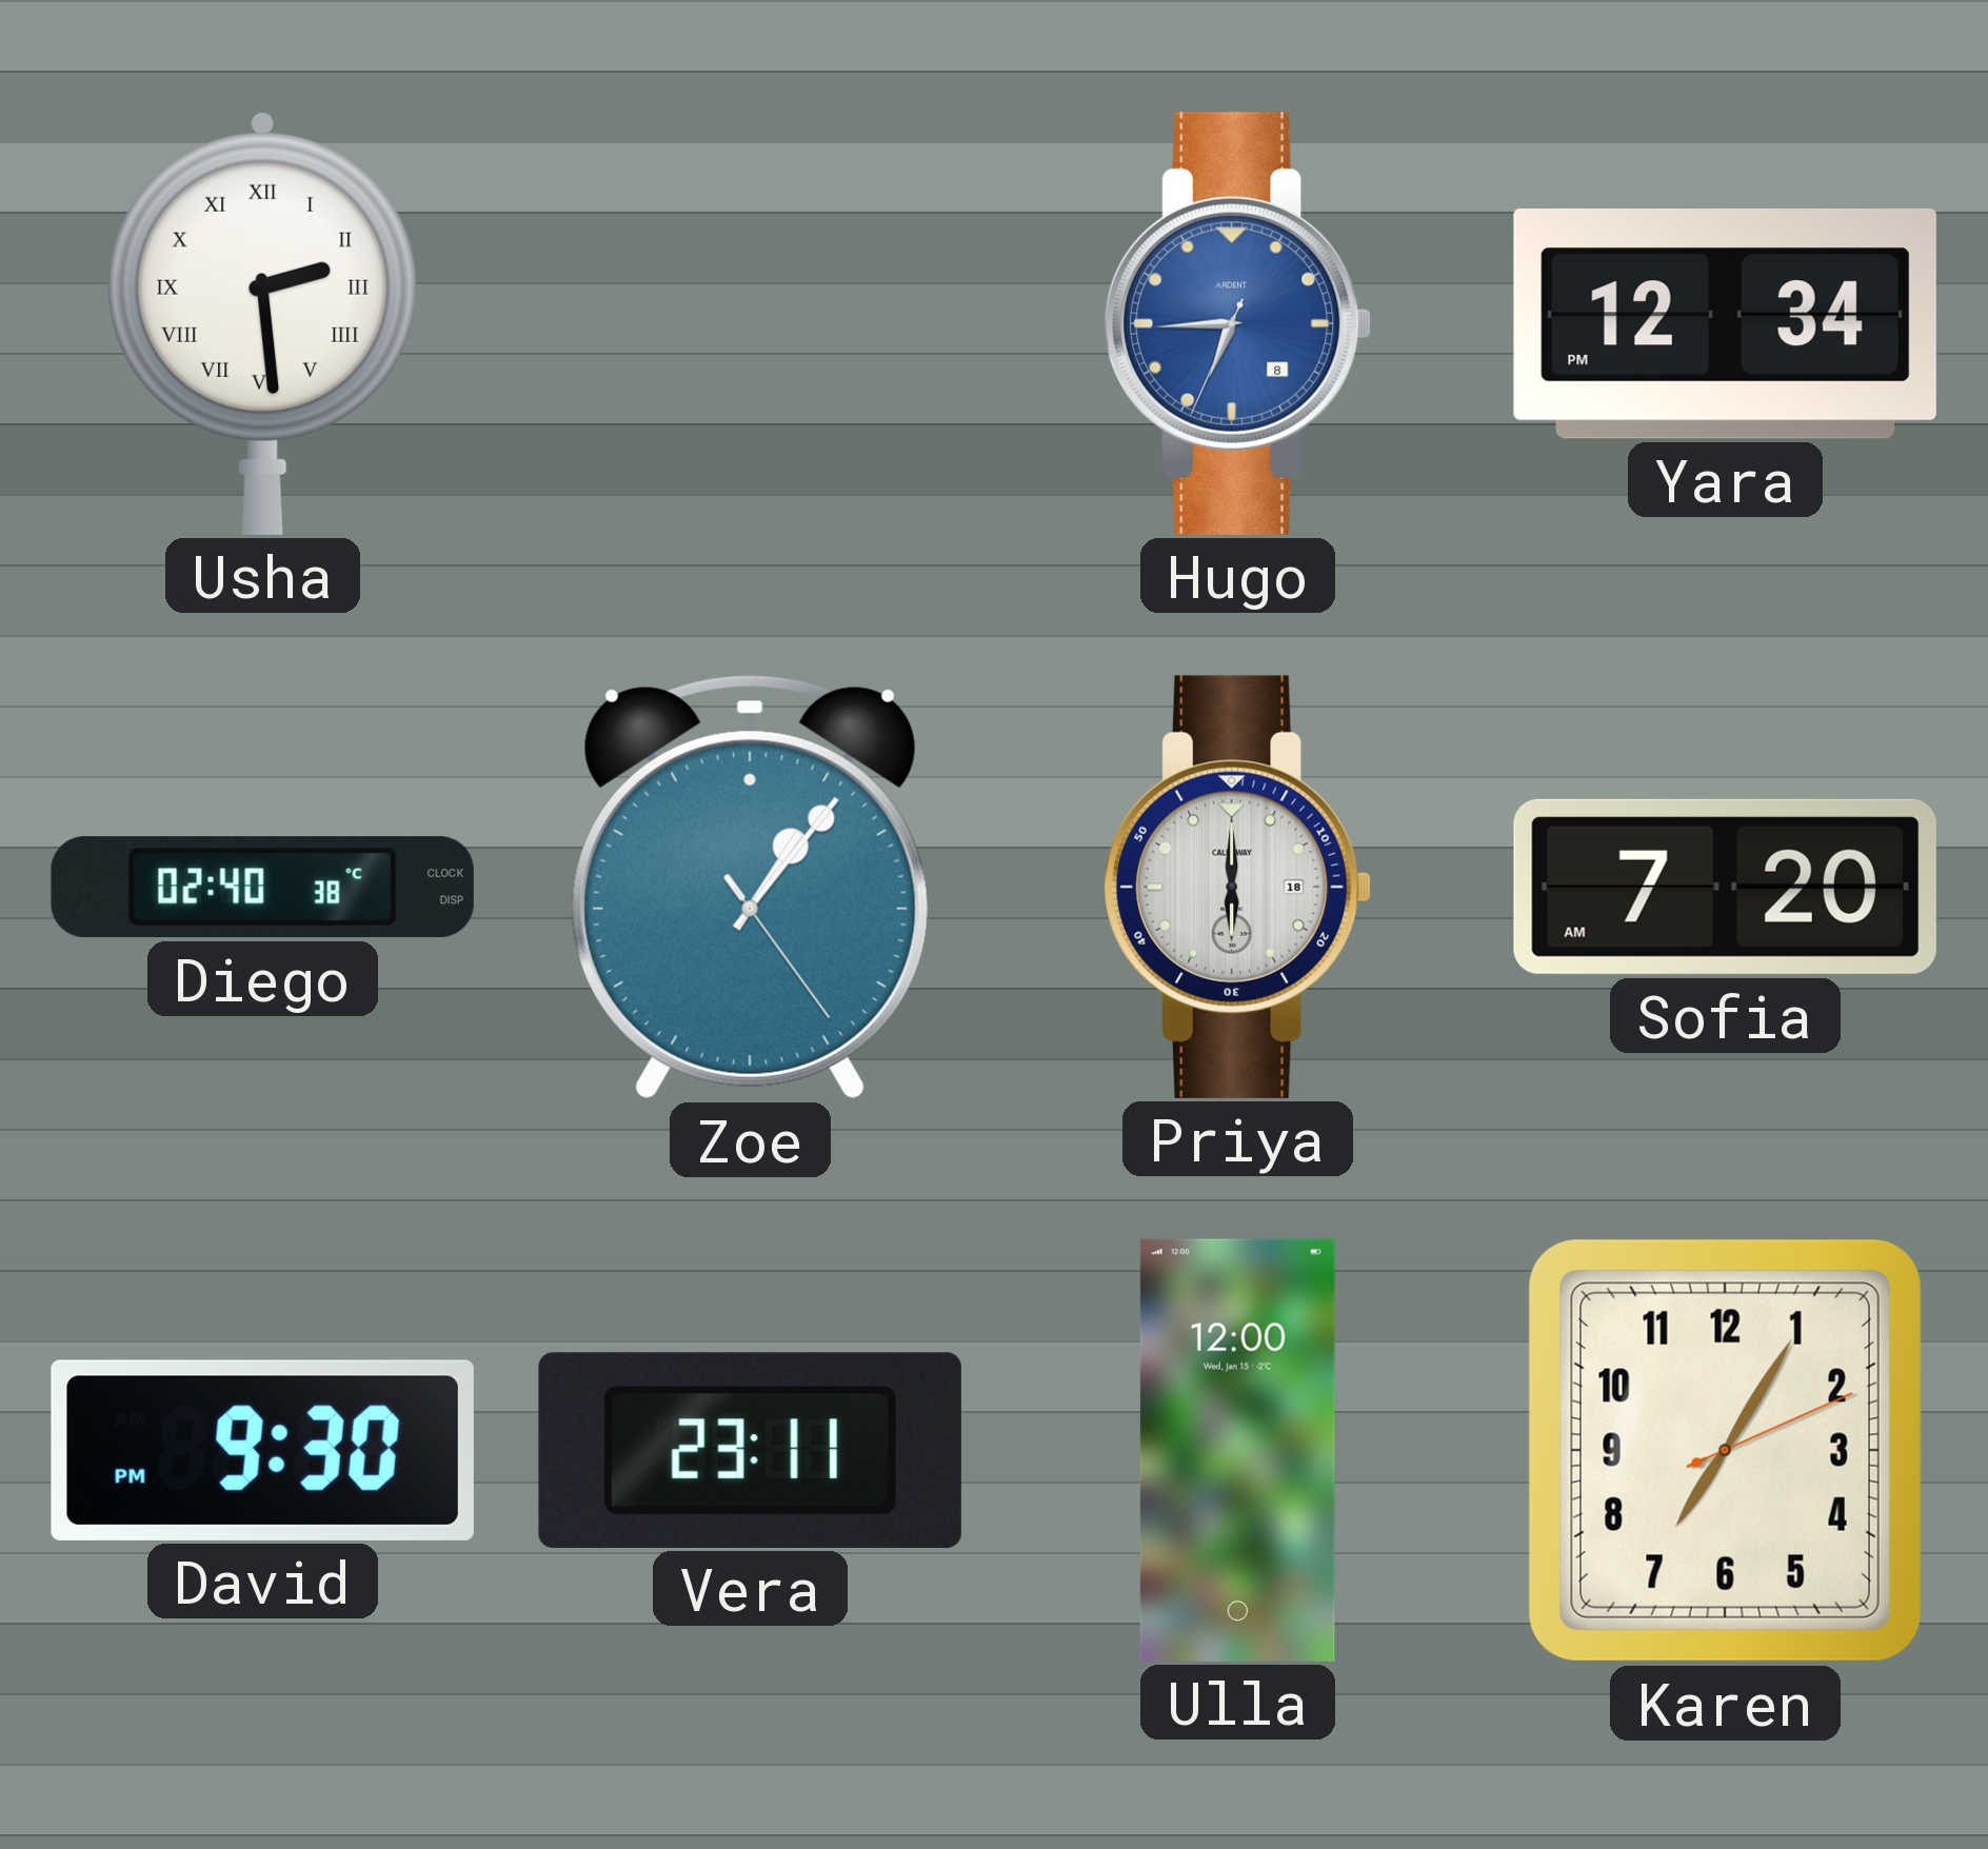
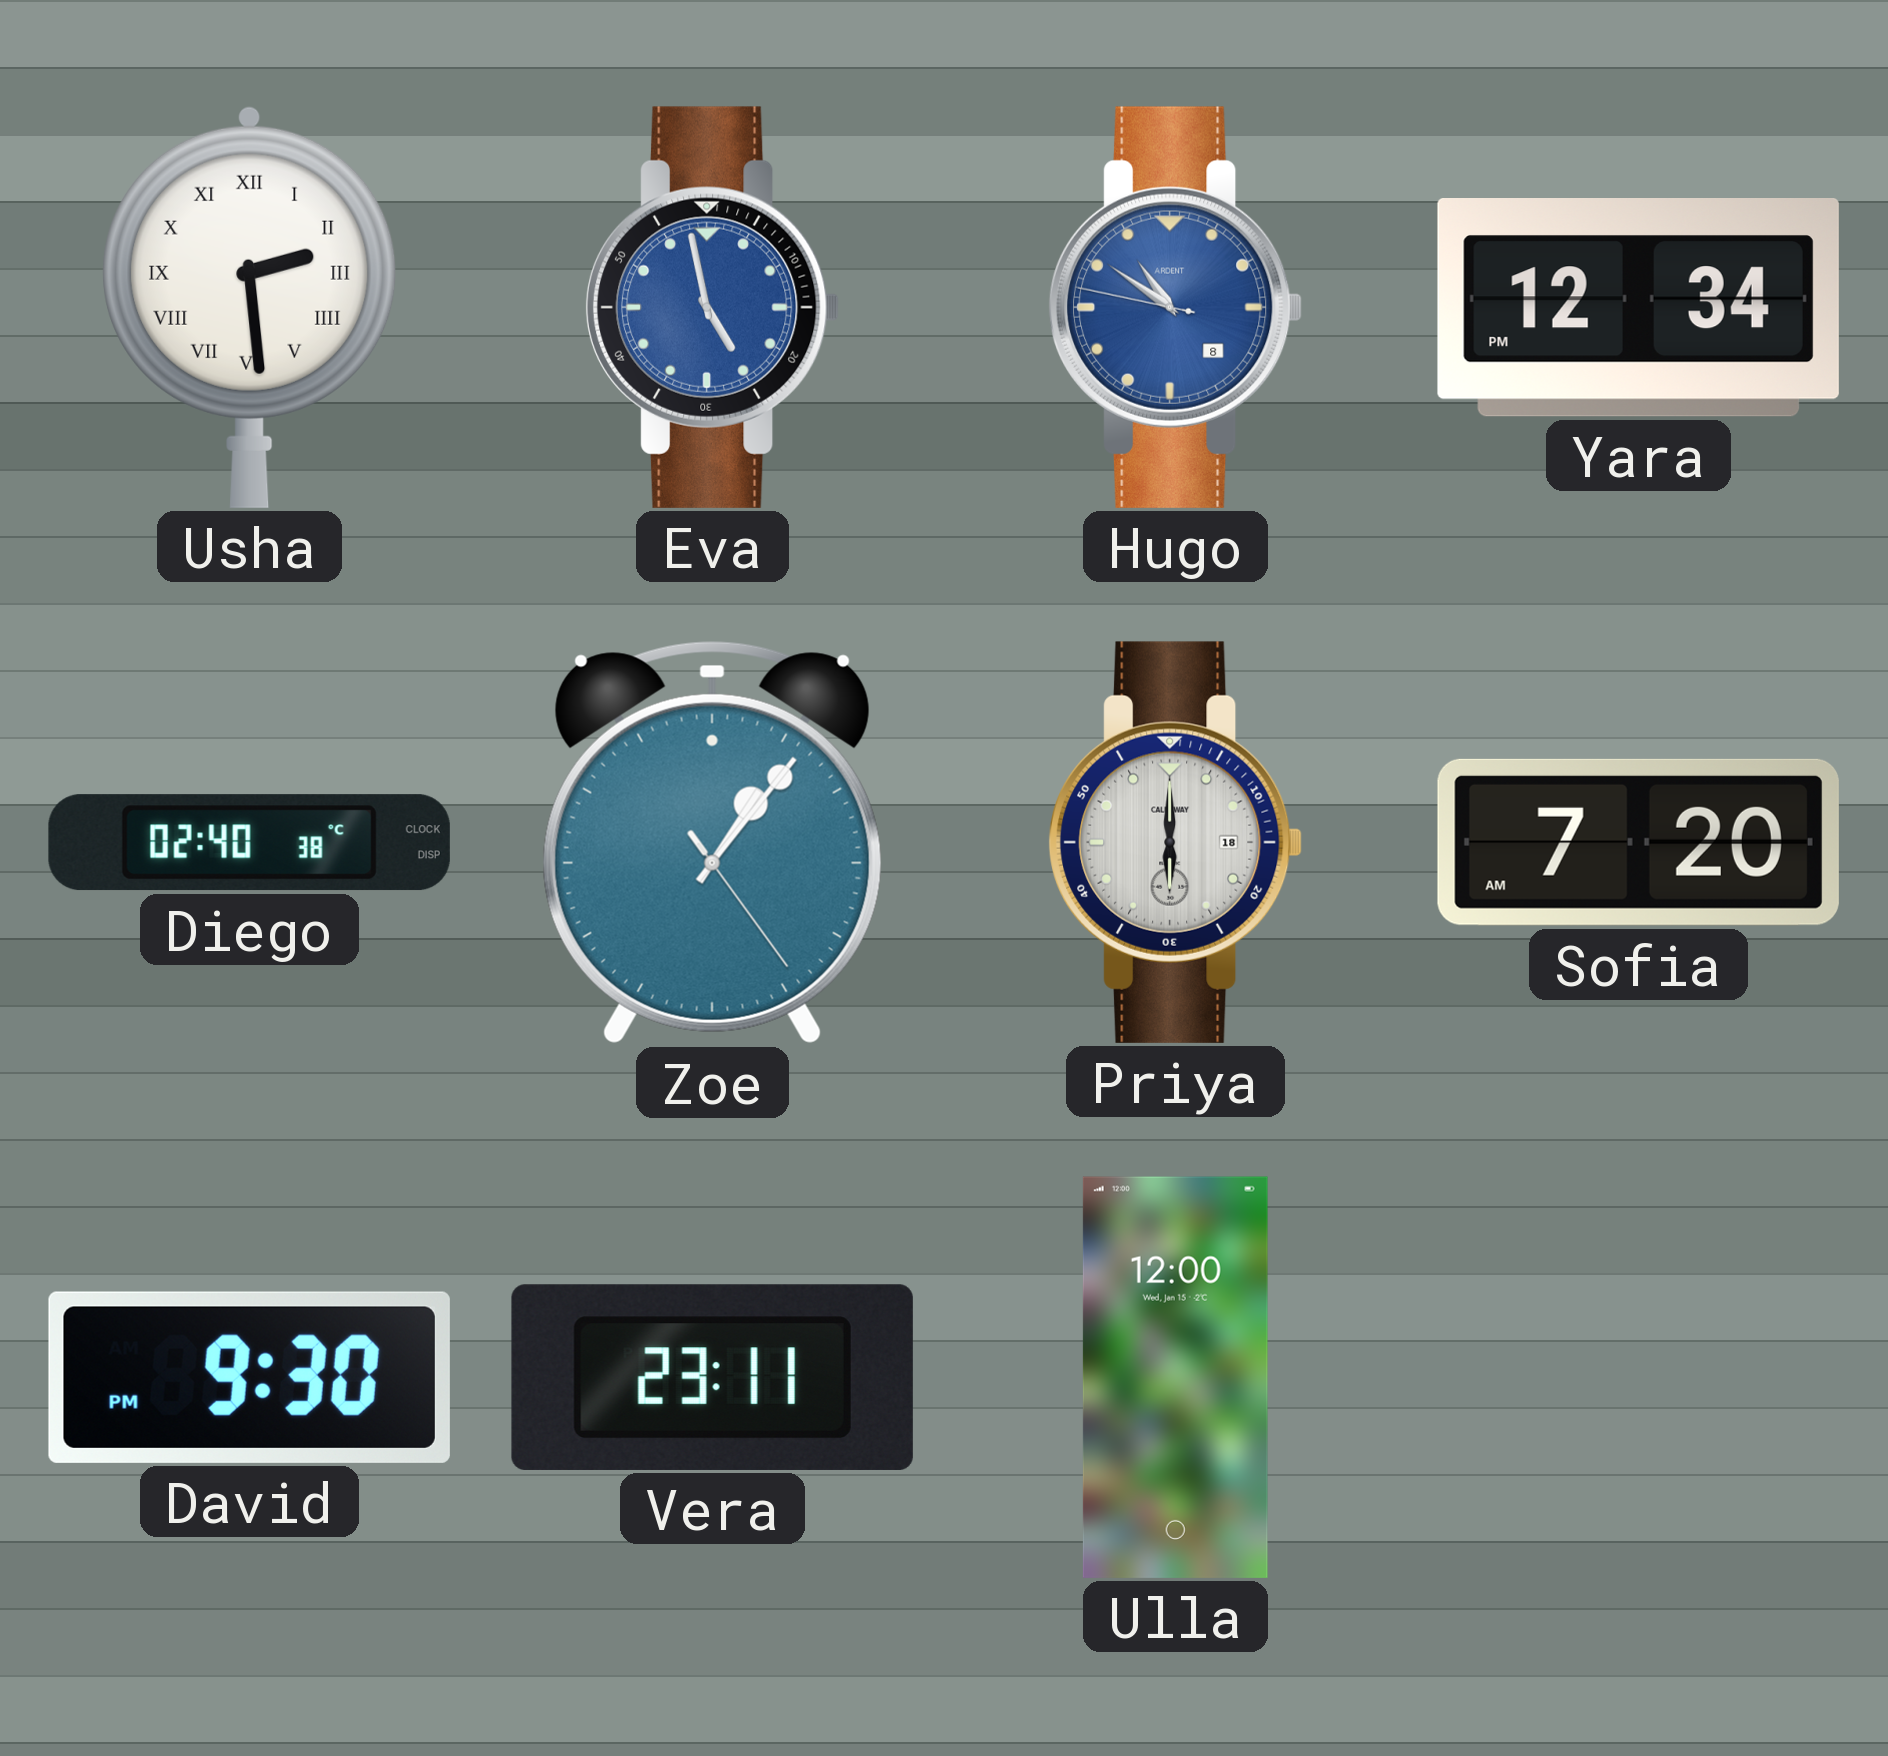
Eva: none -> 4:58
Hugo: 6:44 -> 10:50
Karen: 7:05 -> none
